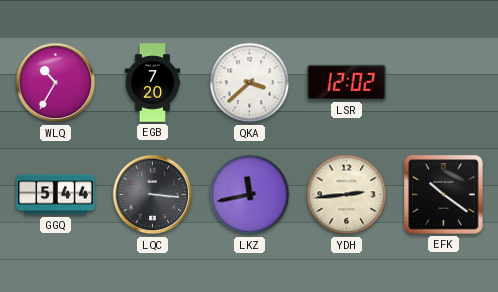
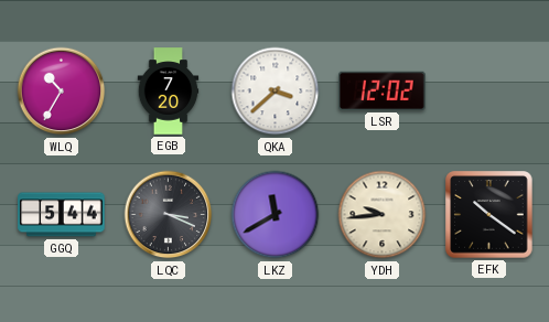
LQC: 3:16 -> 3:19
LKZ: 11:43 -> 11:40
YDH: 2:44 -> 9:44
